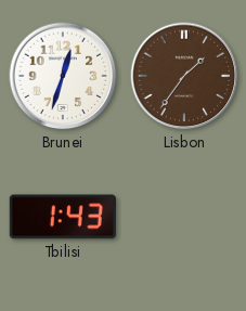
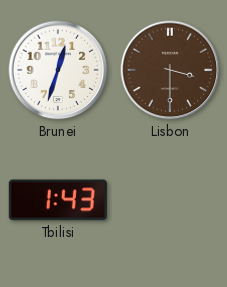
Lisbon: 1:36 -> 3:30
